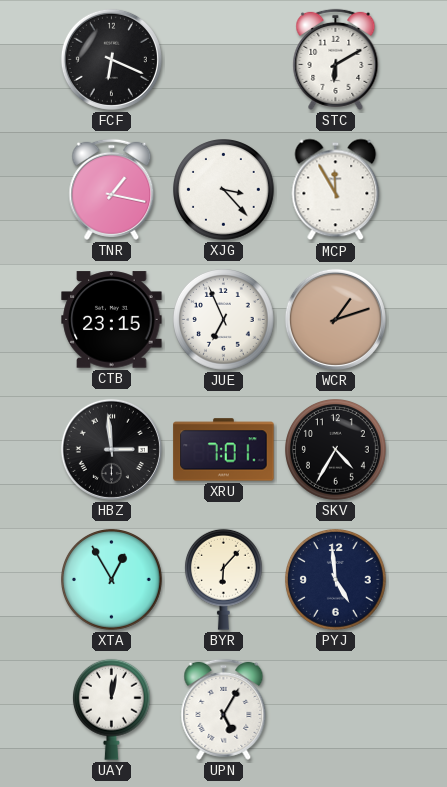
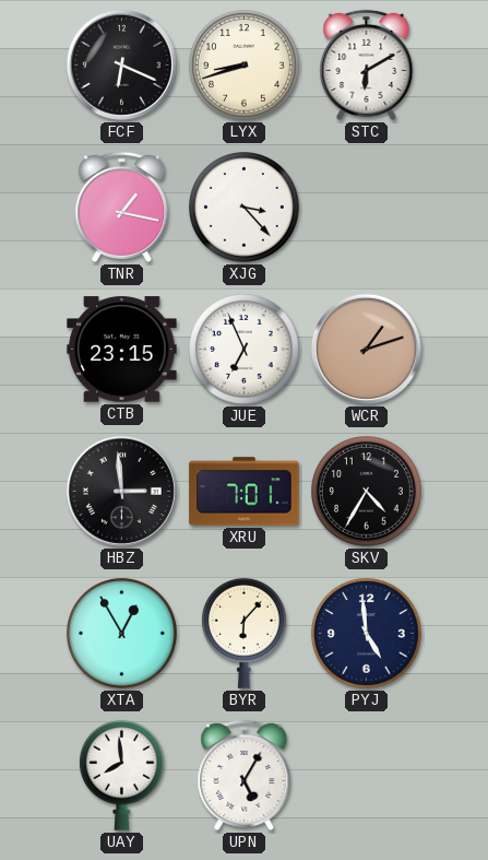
LYX: none -> 8:42
MCP: 11:55 -> none
UAY: 12:02 -> 7:59
